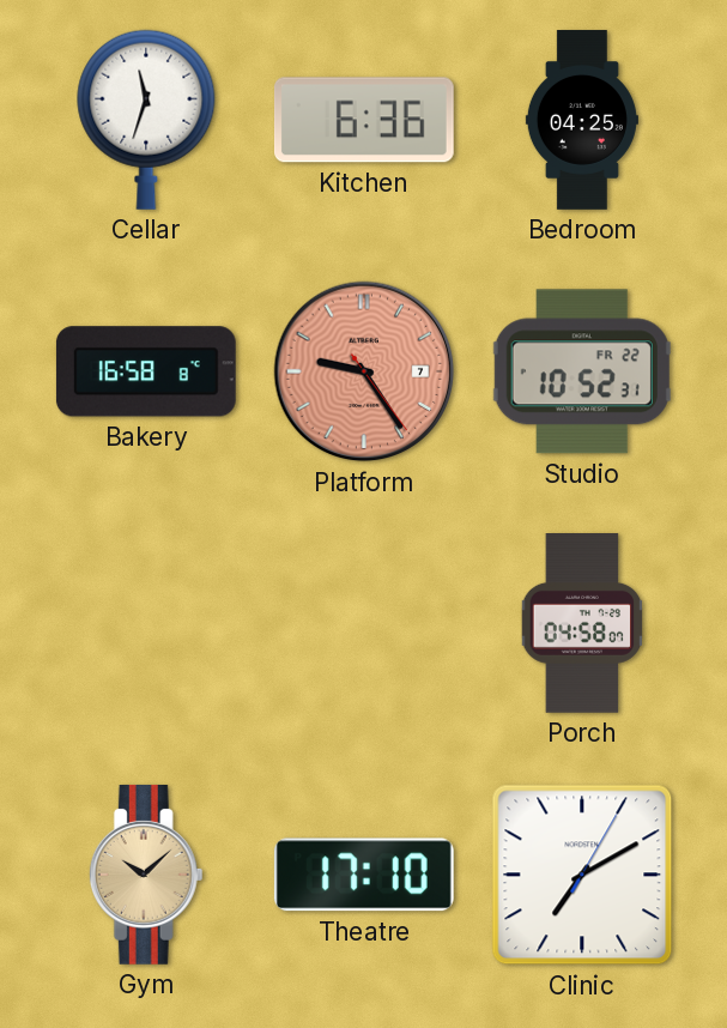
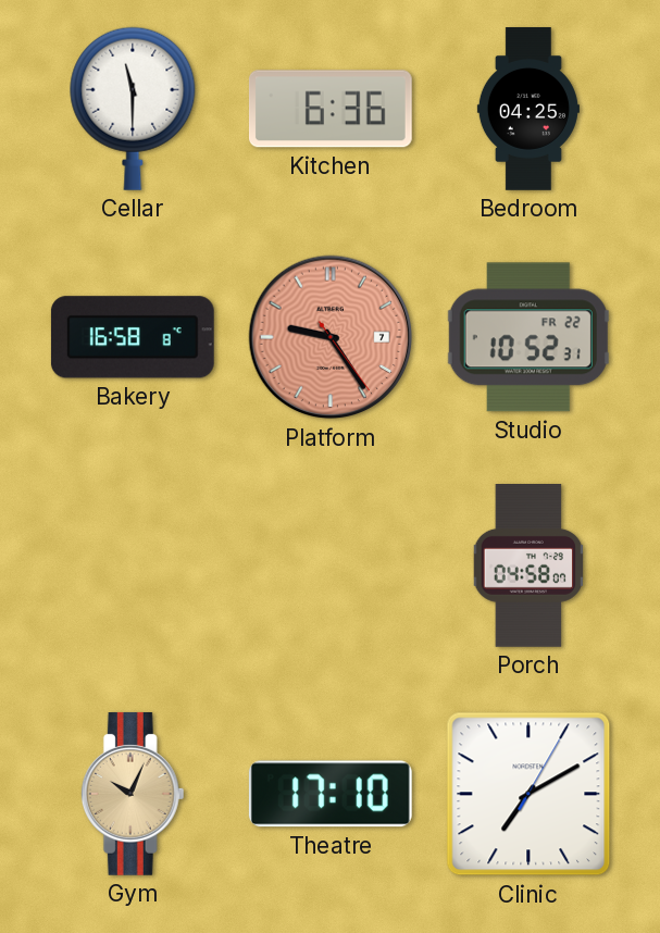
Cellar: 11:33 -> 11:30
Gym: 10:08 -> 10:04
